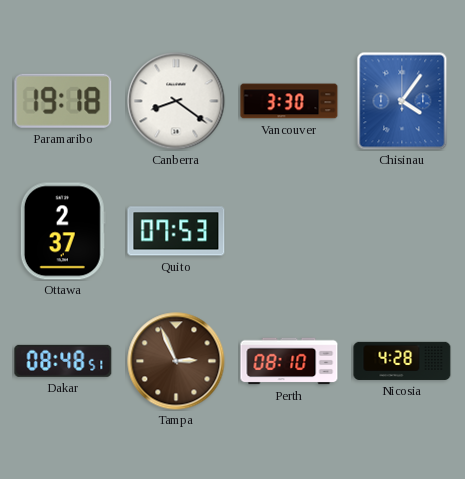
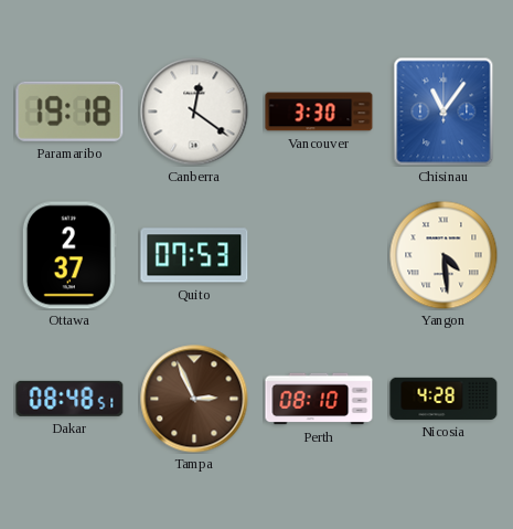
Canberra: 8:21 -> 12:21
Chisinau: 4:06 -> 11:06
Yangon: none -> 4:29
